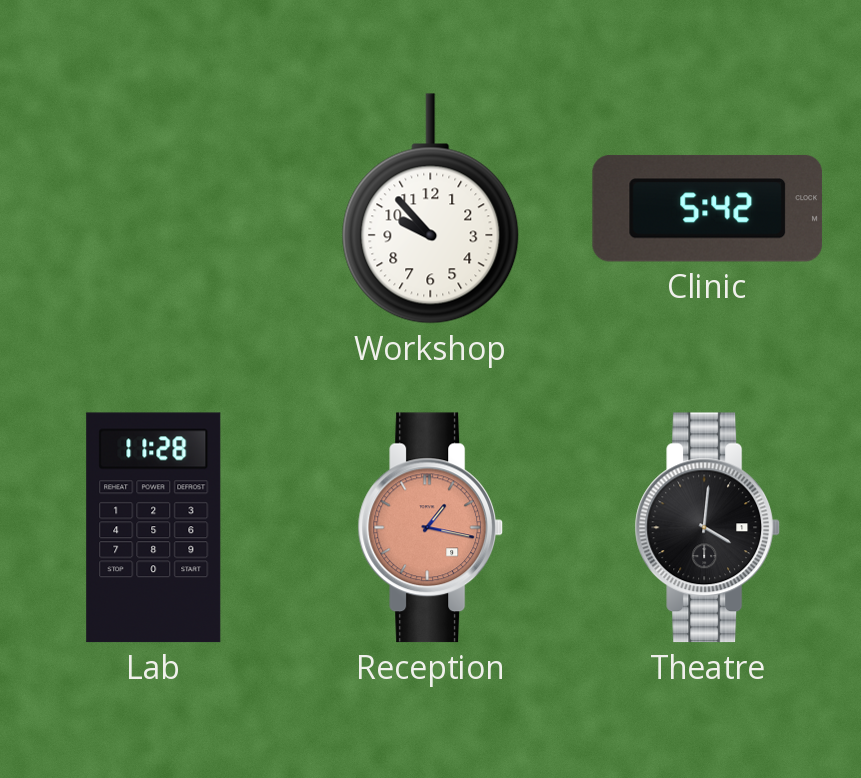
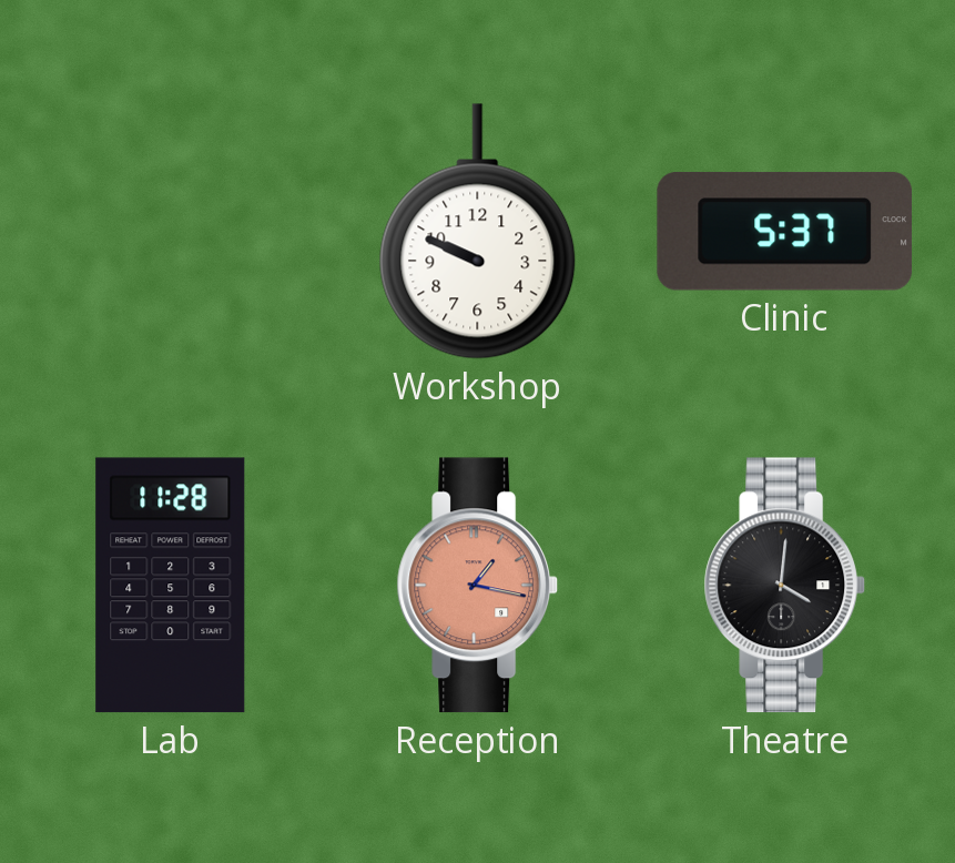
Workshop: 9:53 -> 9:49
Clinic: 5:42 -> 5:37
